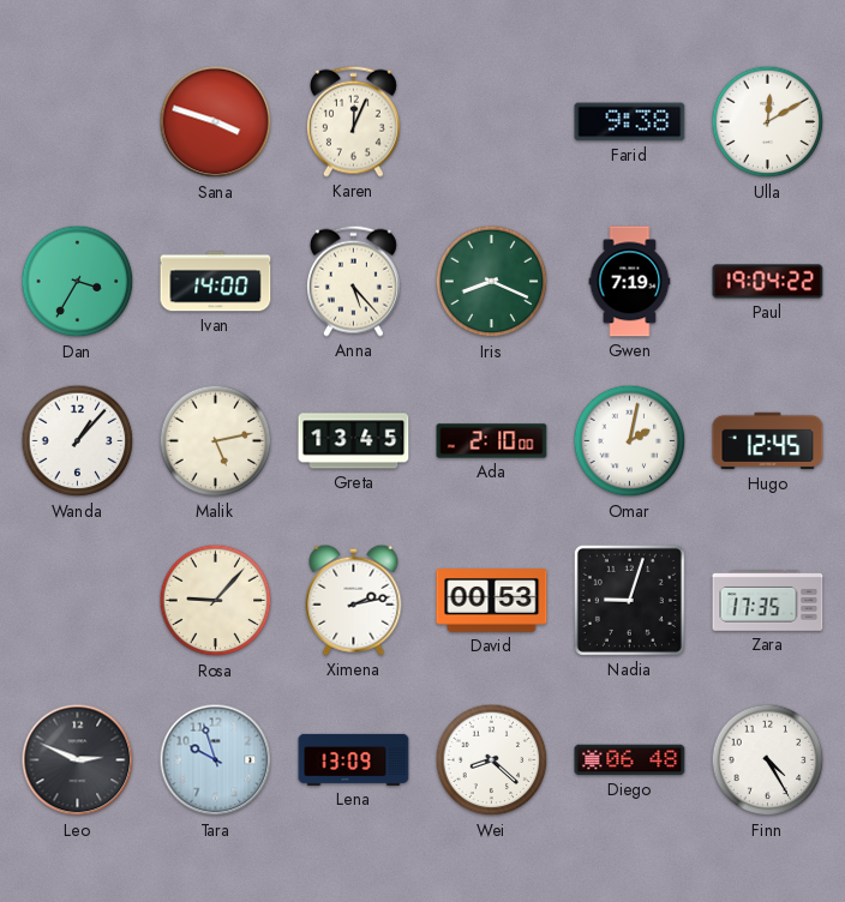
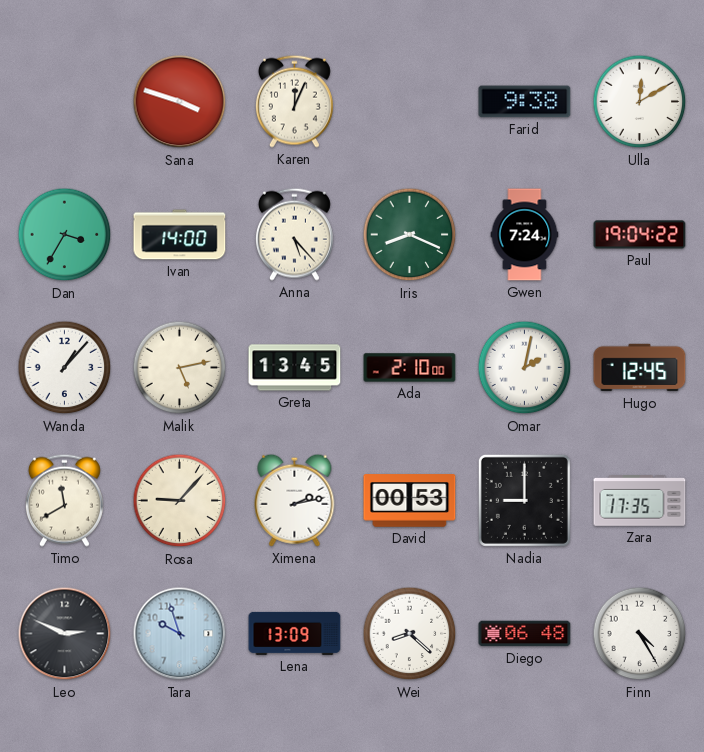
Gwen: 7:19 -> 7:24
Timo: none -> 11:40
Nadia: 9:03 -> 9:00
